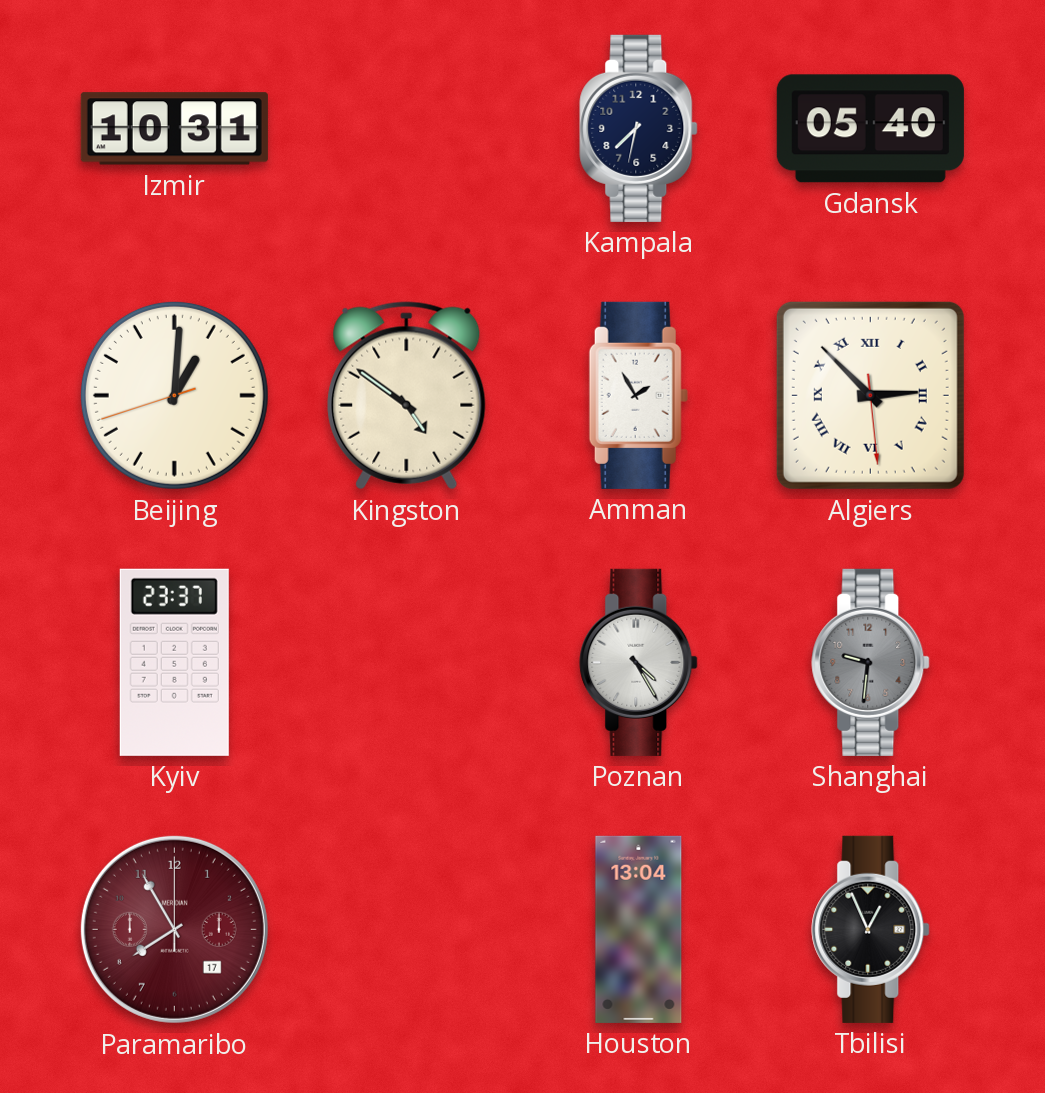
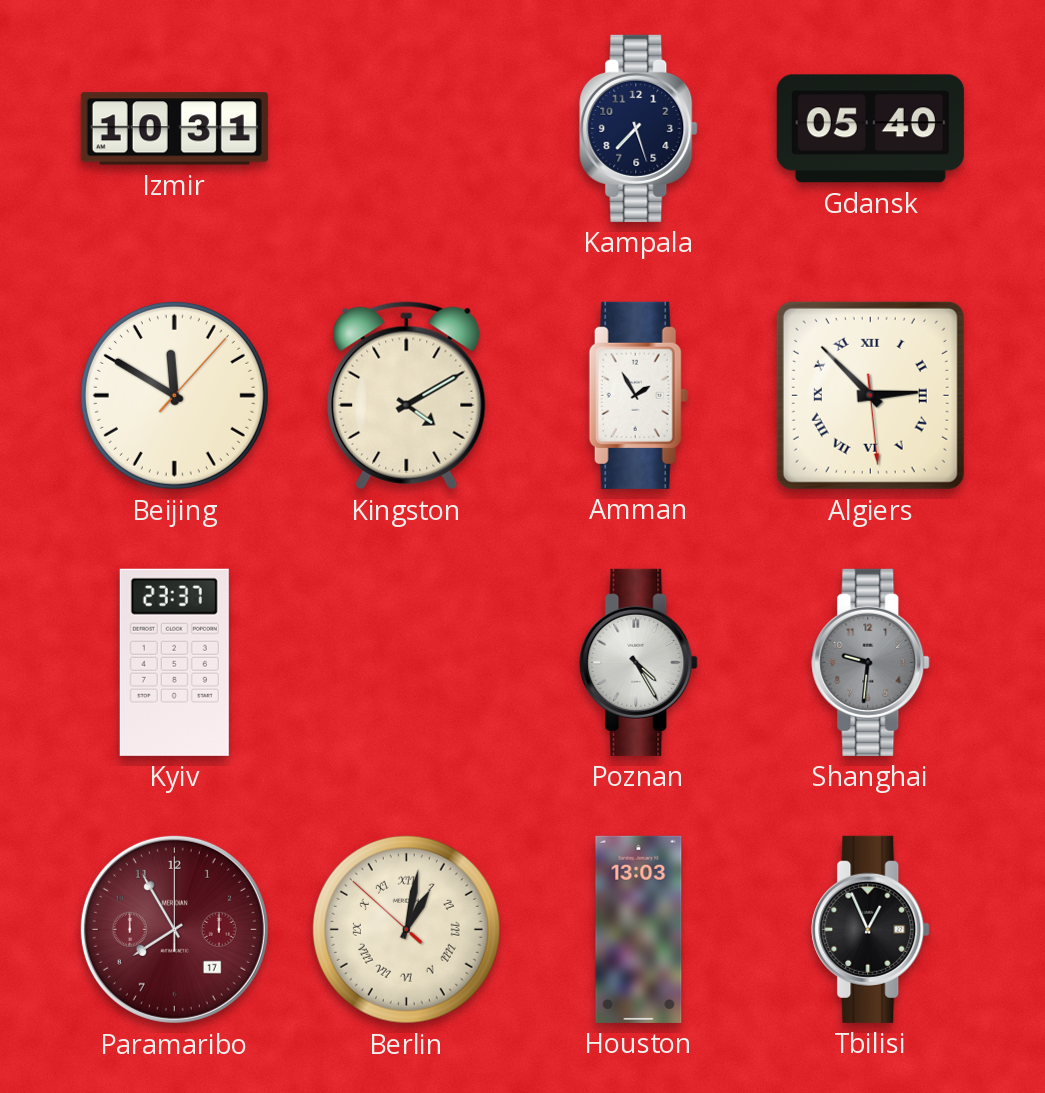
Kampala: 7:32 -> 7:27
Beijing: 1:00 -> 11:50
Kingston: 4:51 -> 4:10
Berlin: none -> 1:01
Houston: 13:04 -> 13:03
